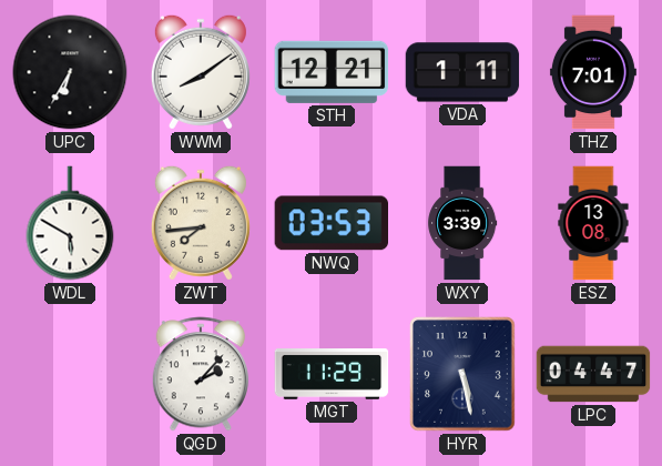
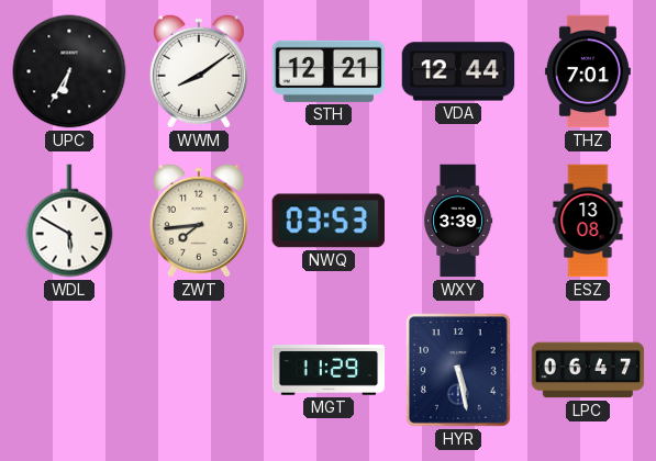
VDA: 1:11 -> 12:44
QGD: 2:07 -> none
LPC: 04:47 -> 06:47
